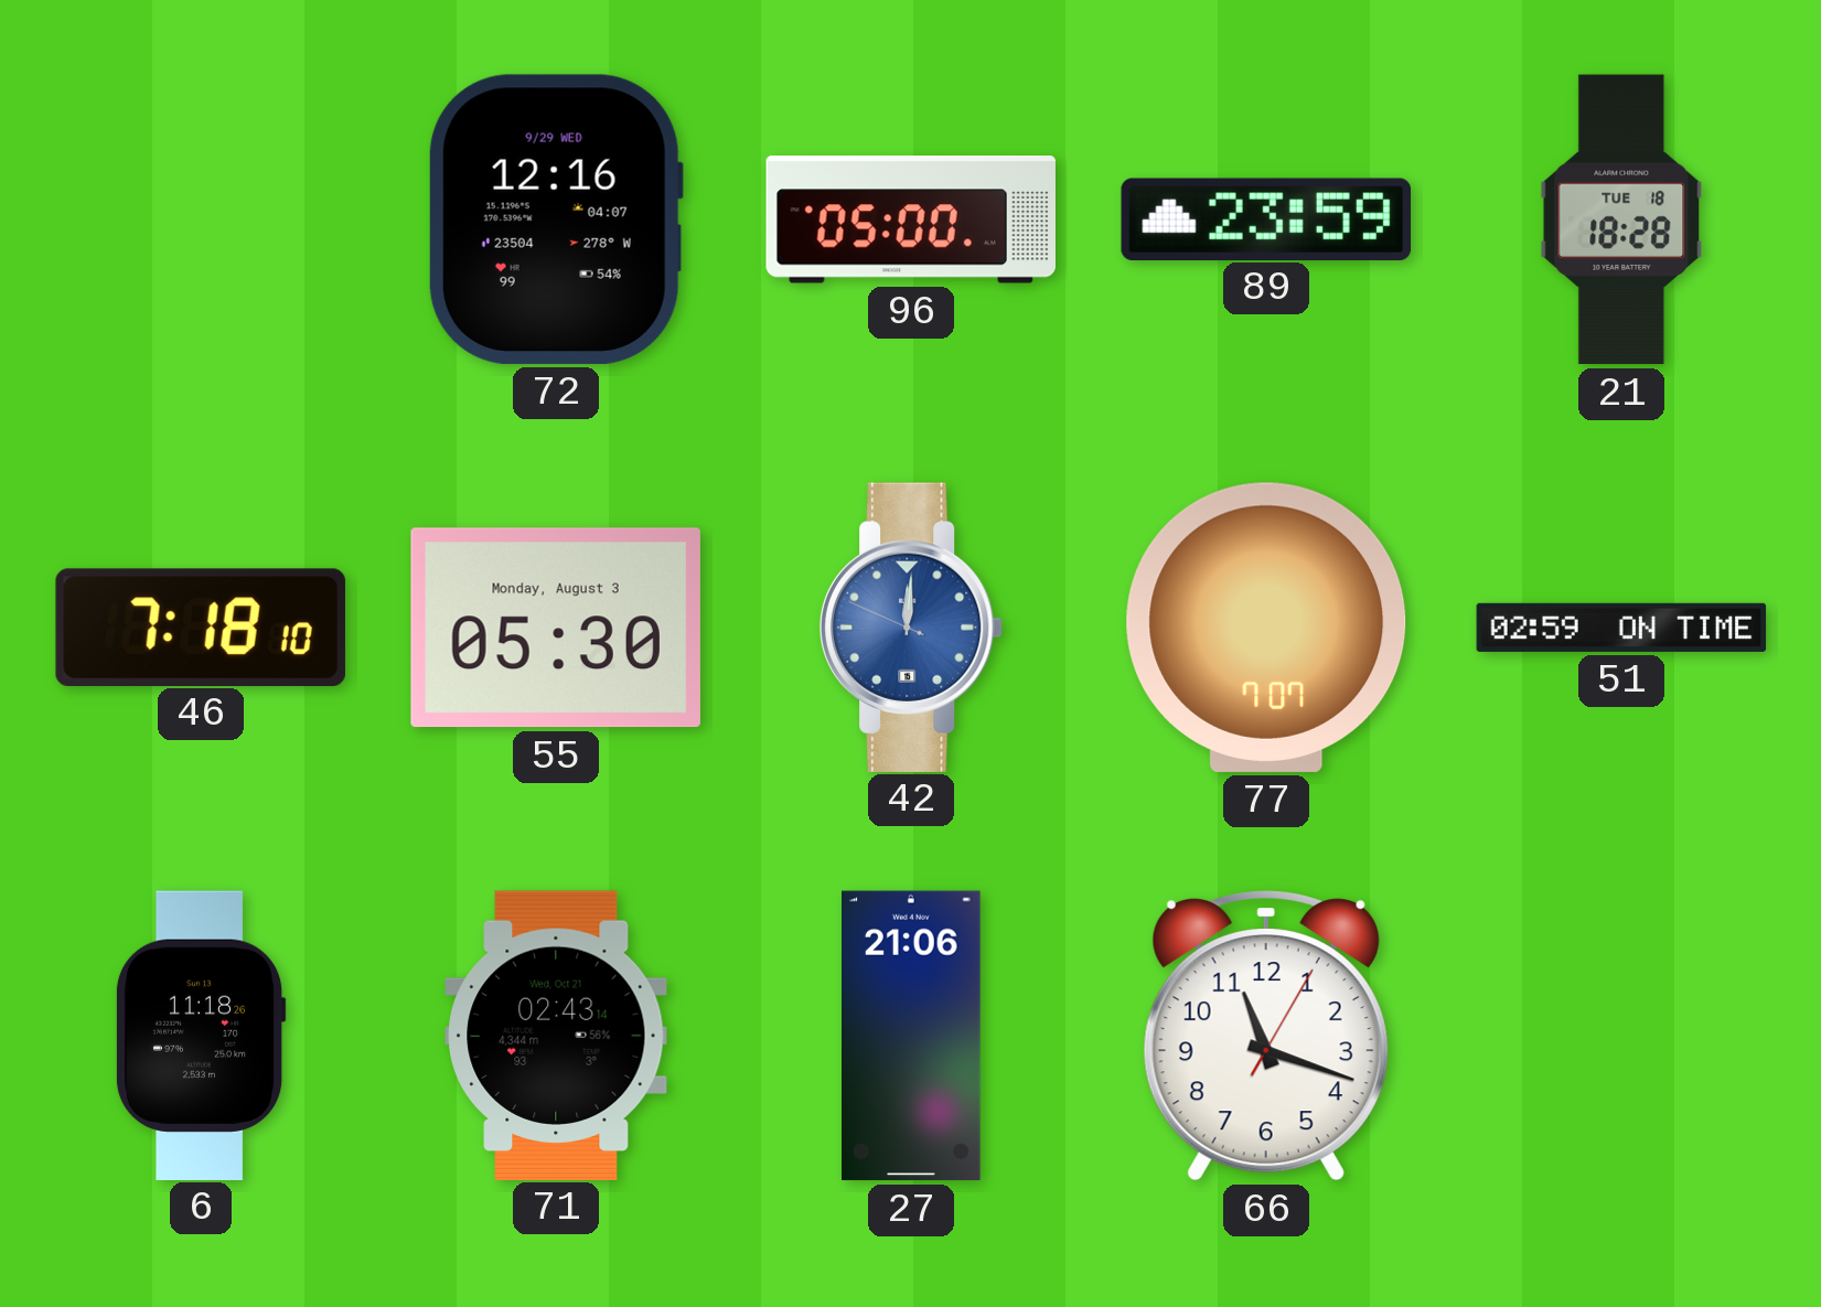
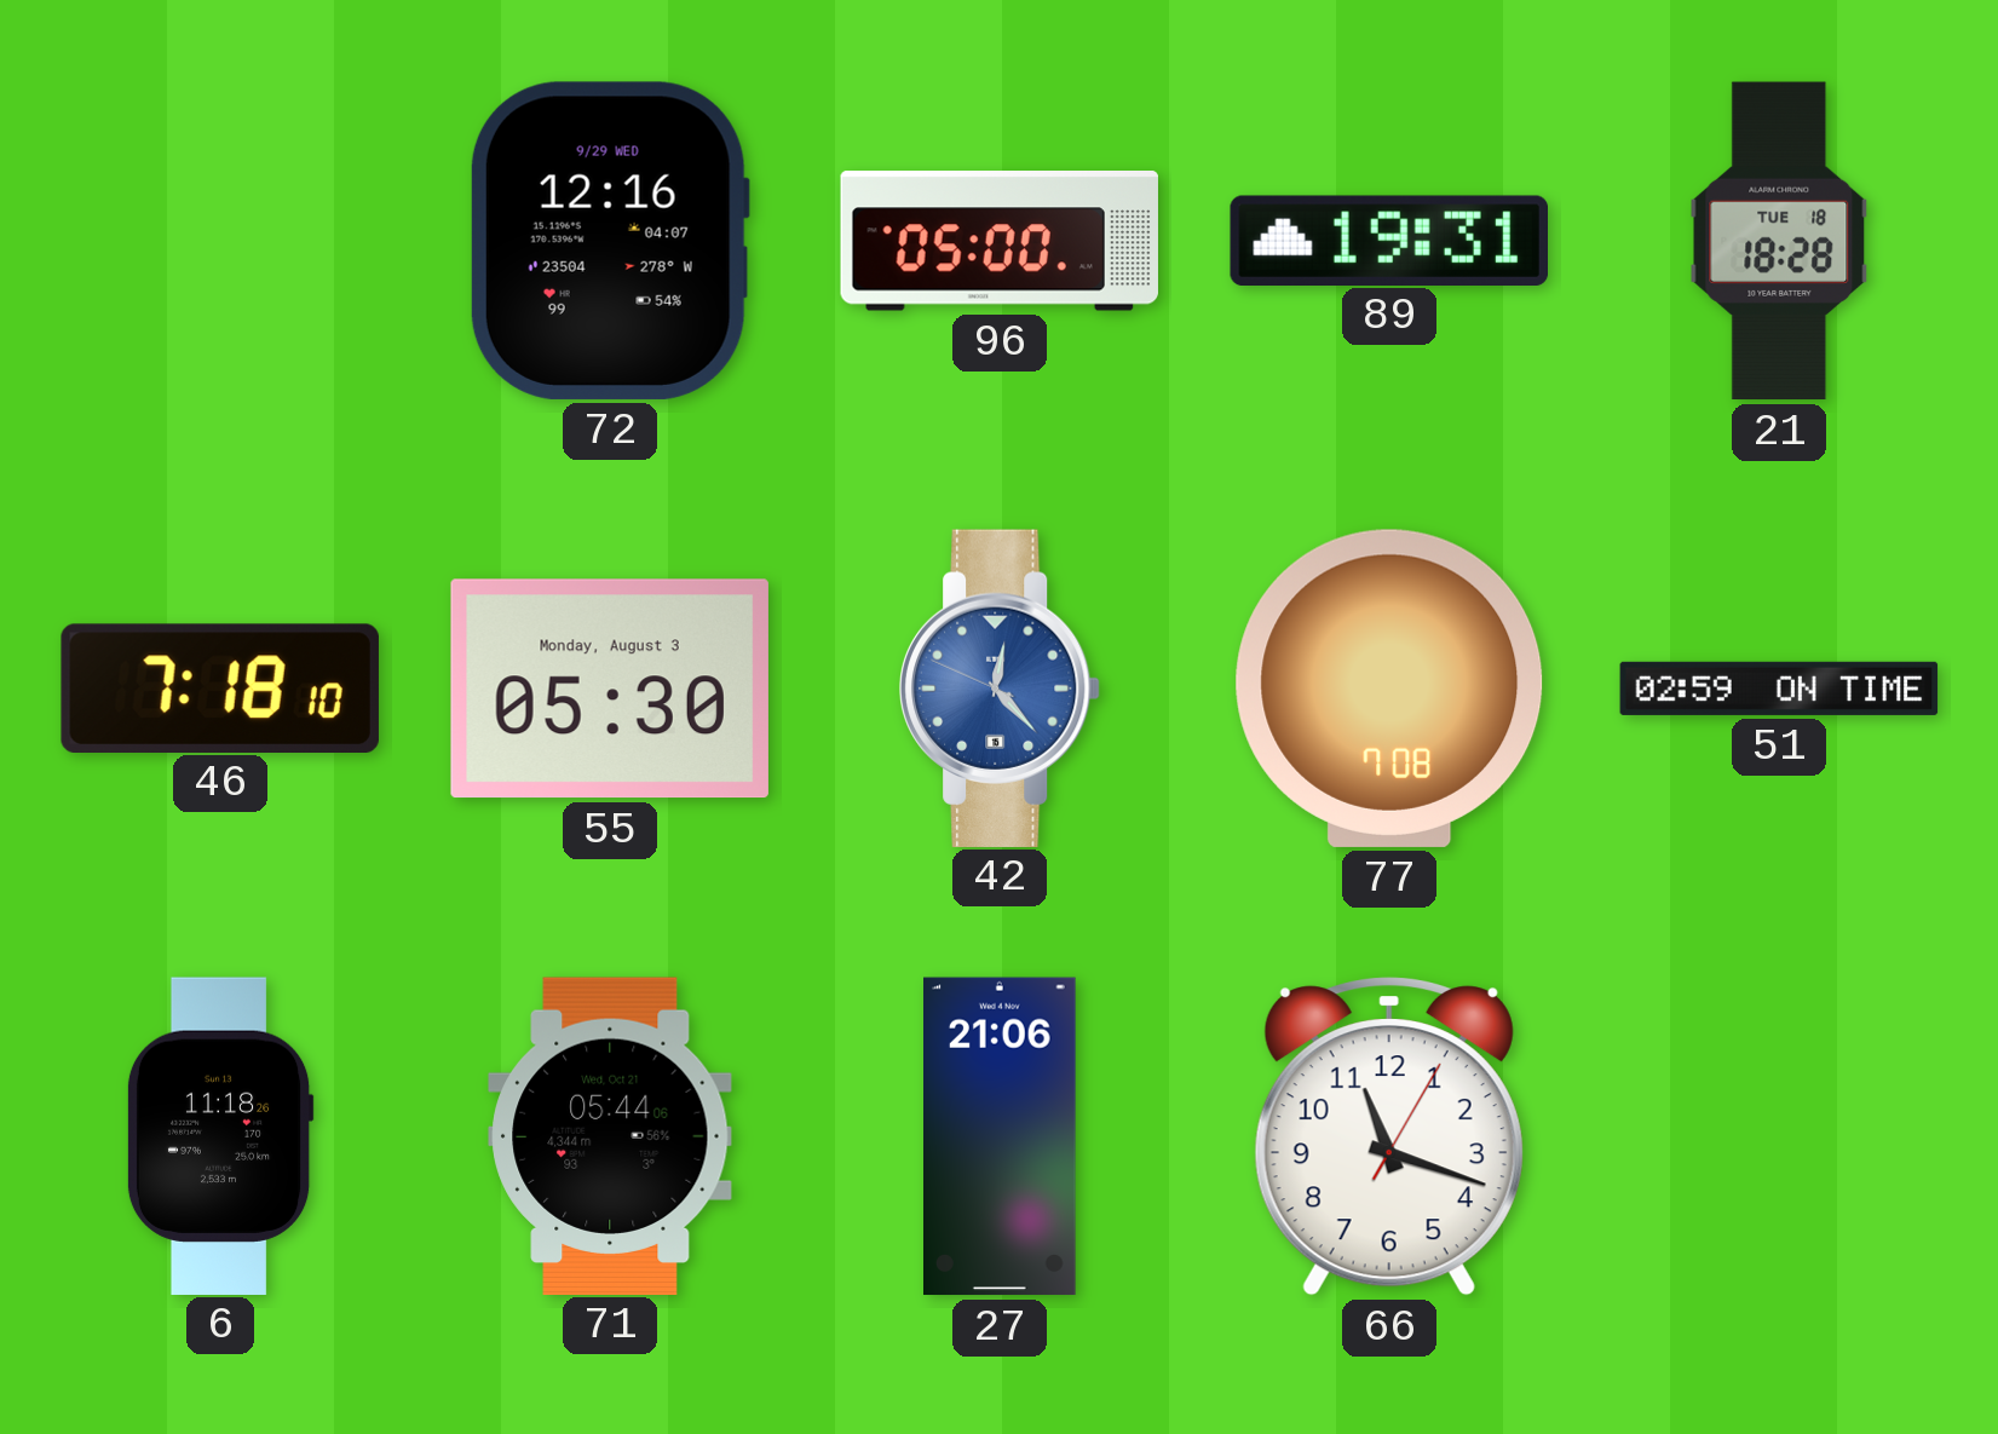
89: 23:59 -> 19:31
42: 12:00 -> 12:22
77: 7:07 -> 7:08
71: 02:43 -> 05:44
